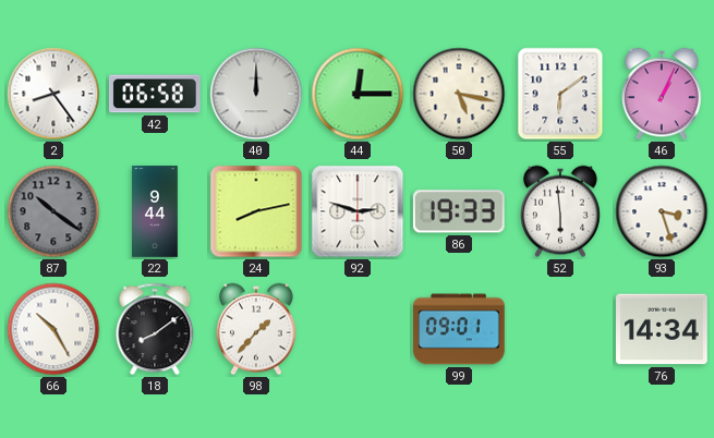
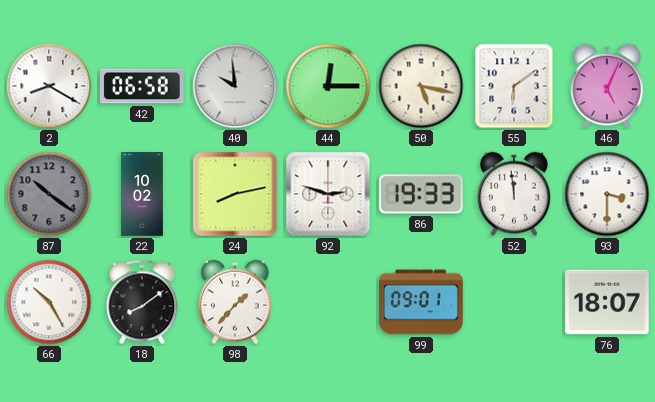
2: 8:24 -> 8:20
40: 12:00 -> 9:59
46: 1:04 -> 5:04
22: 9:44 -> 10:02
52: 5:59 -> 11:59
93: 3:27 -> 3:30
76: 14:34 -> 18:07
